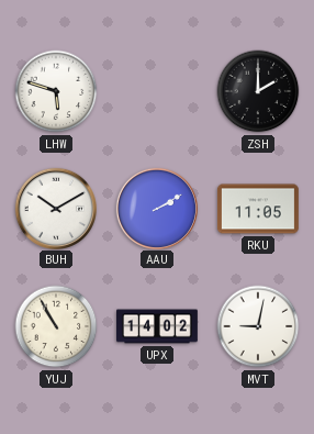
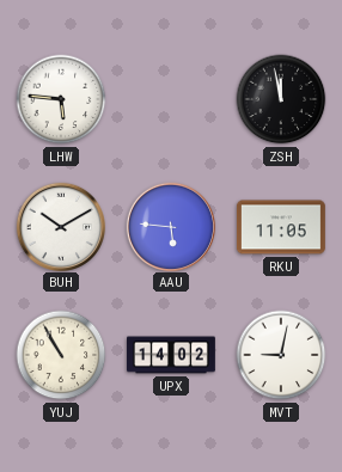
LHW: 5:48 -> 5:46
ZSH: 2:00 -> 11:58
AAU: 2:10 -> 5:46
